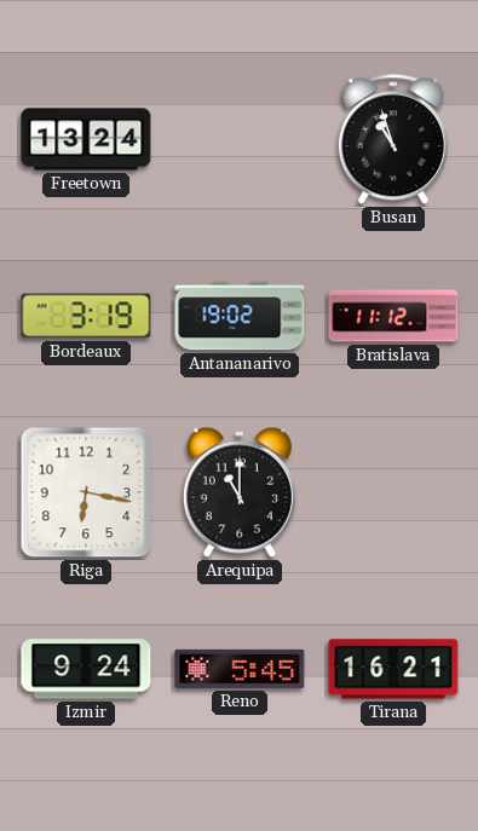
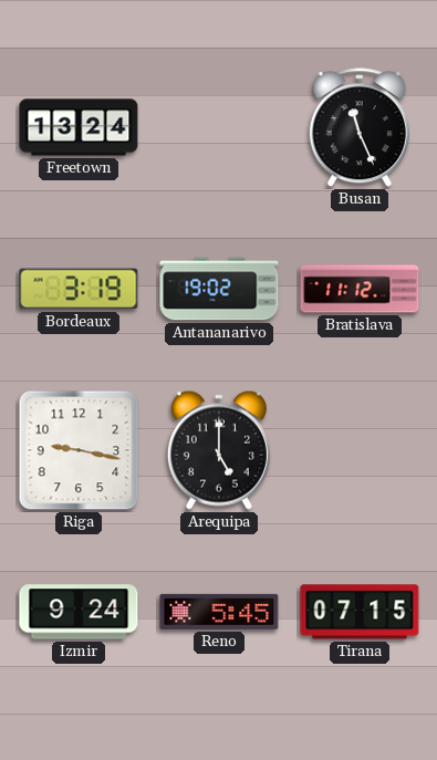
Busan: 10:57 -> 11:26
Riga: 6:17 -> 9:17
Arequipa: 11:00 -> 5:00
Tirana: 16:21 -> 07:15
